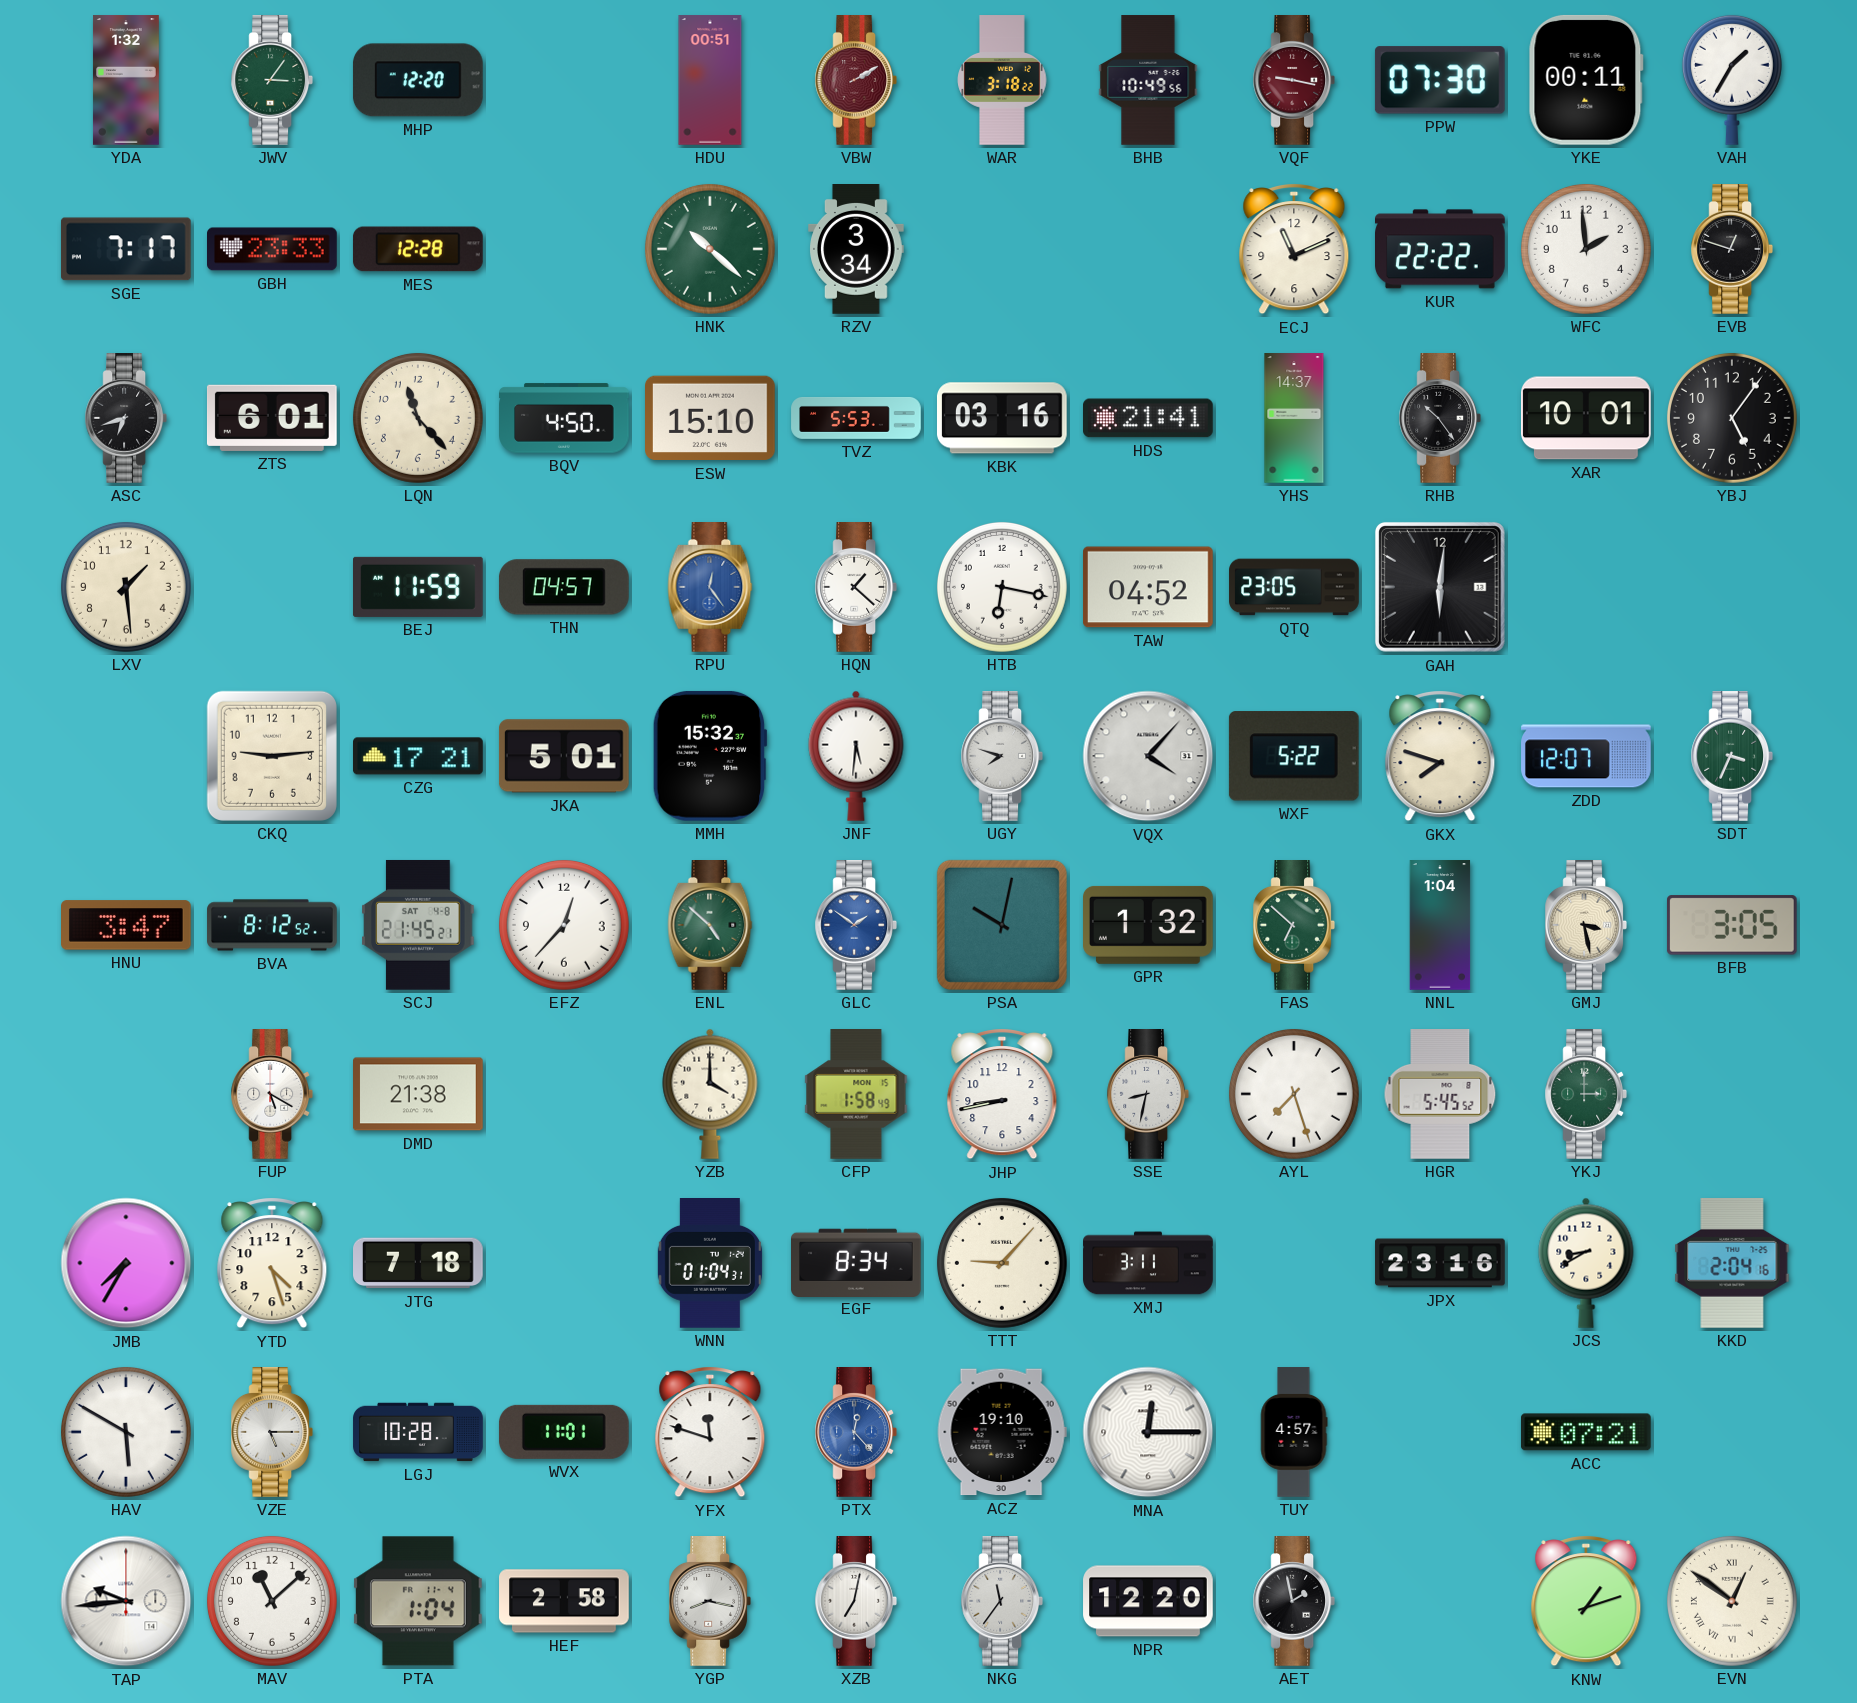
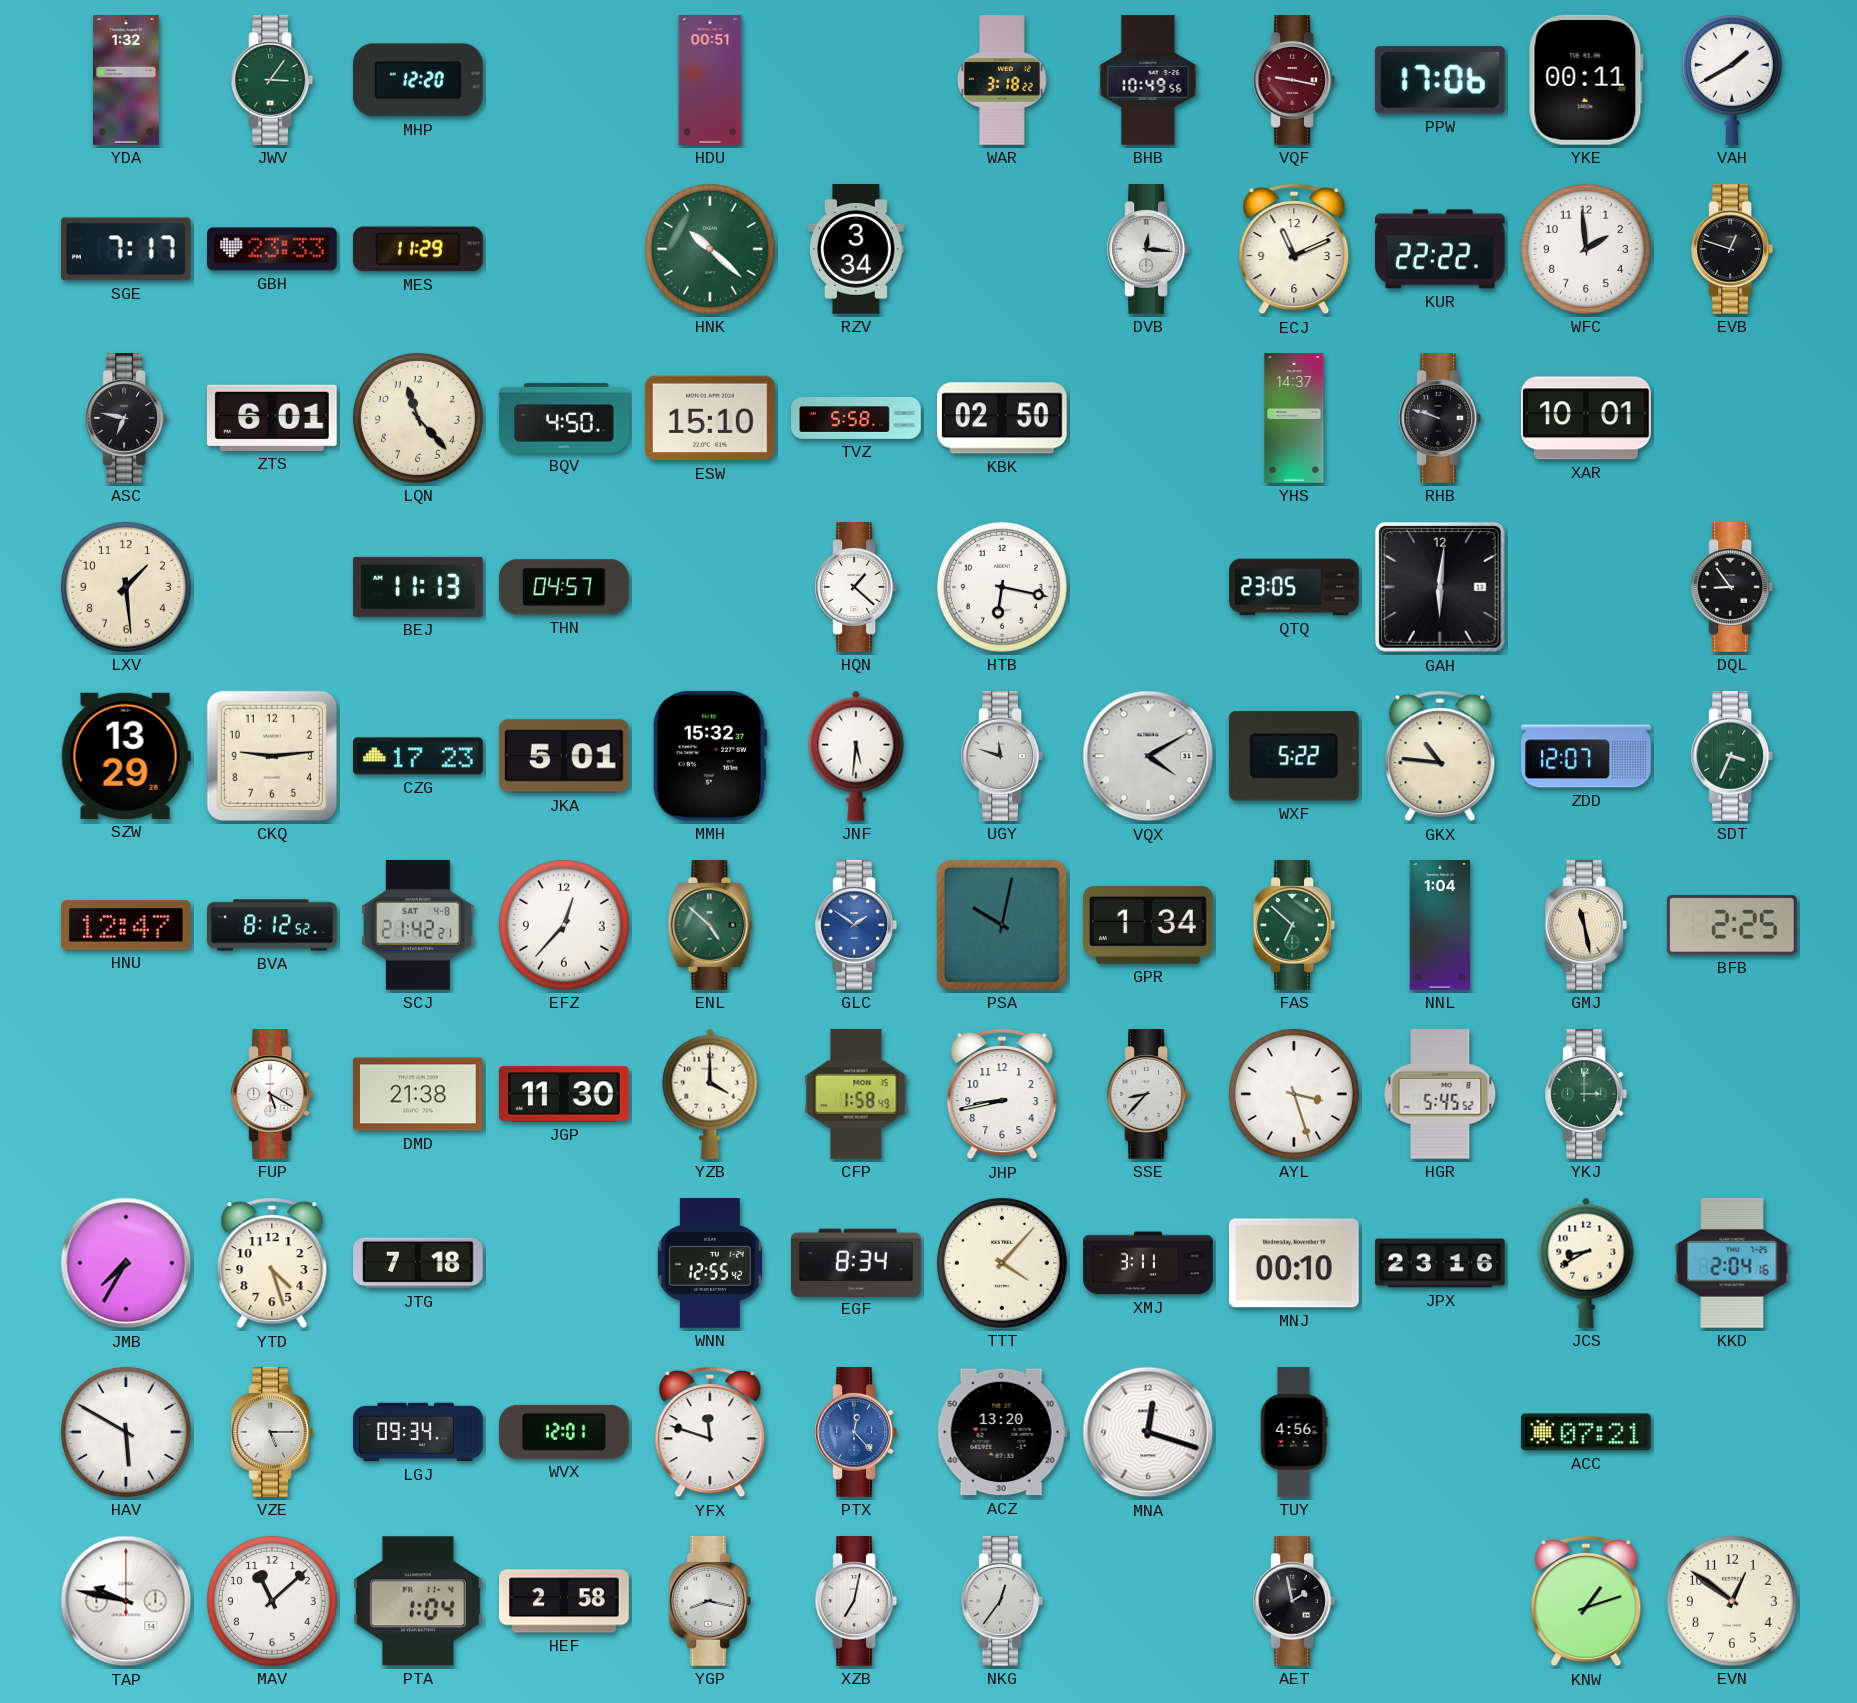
VBW: 2:10 -> none
PPW: 07:30 -> 17:06
VAH: 1:35 -> 1:40
MES: 12:28 -> 11:29
DVB: none -> 12:16
ASC: 6:42 -> 6:47
TVZ: 5:53 -> 5:58
KBK: 03:16 -> 02:50
HDS: 21:41 -> none
RHB: 10:24 -> 9:48
YBJ: 5:06 -> none
BEJ: 11:59 -> 11:13
RPU: 12:24 -> none
TAW: 04:52 -> none
DQL: none -> 8:54
SZW: none -> 13:29
CZG: 17:21 -> 17:23
UGY: 7:48 -> 11:48
VQX: 4:07 -> 4:10
GKX: 7:48 -> 10:46
HNU: 3:47 -> 12:47
SCJ: 21:45 -> 21:42
GPR: 1:32 -> 1:34
GMJ: 3:28 -> 11:28
BFB: 3:05 -> 2:25
JGP: none -> 11:30
SSE: 8:32 -> 8:37
AYL: 7:27 -> 3:27
WNN: 01:04 -> 12:55
TTT: 9:07 -> 4:07
MNJ: none -> 00:10
LGJ: 10:28 -> 09:34
WVX: 11:01 -> 12:01
ACZ: 19:10 -> 13:20
MNA: 12:15 -> 12:18
TUY: 4:57 -> 4:56
TAP: 9:44 -> 9:47
NKG: 11:36 -> 12:36
NPR: 12:20 -> none
EVN numerals: Roman -> Arabic
